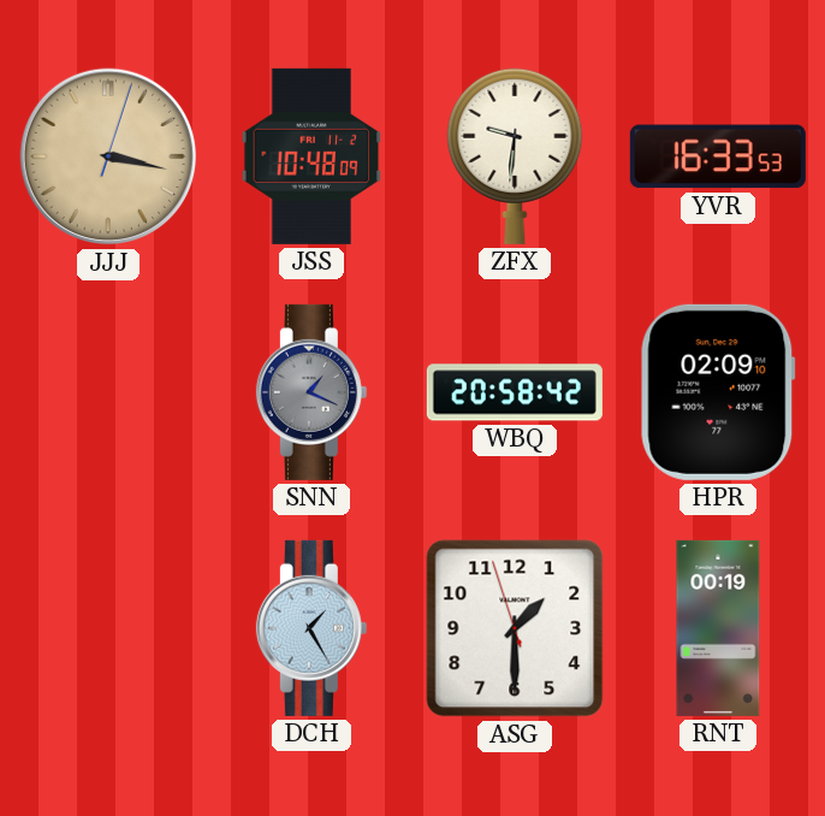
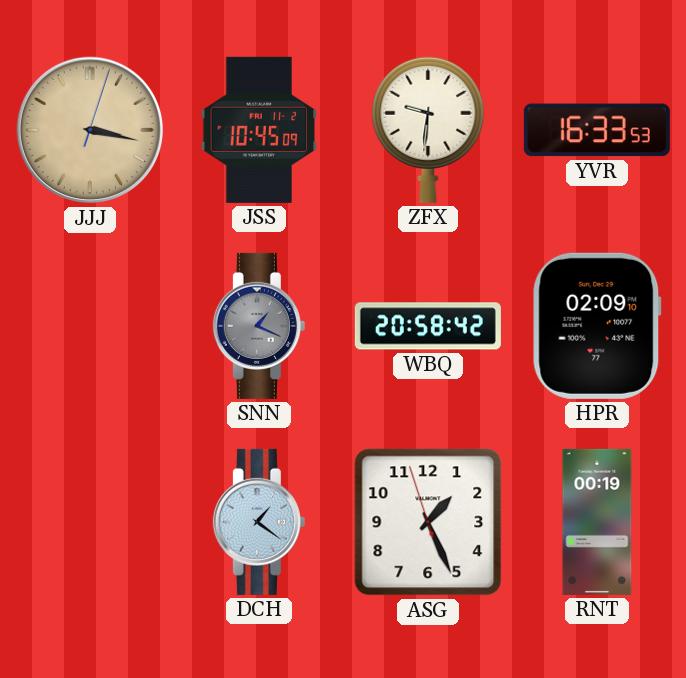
JSS: 10:48 -> 10:45
DCH: 1:25 -> 1:21
ASG: 1:29 -> 1:25
